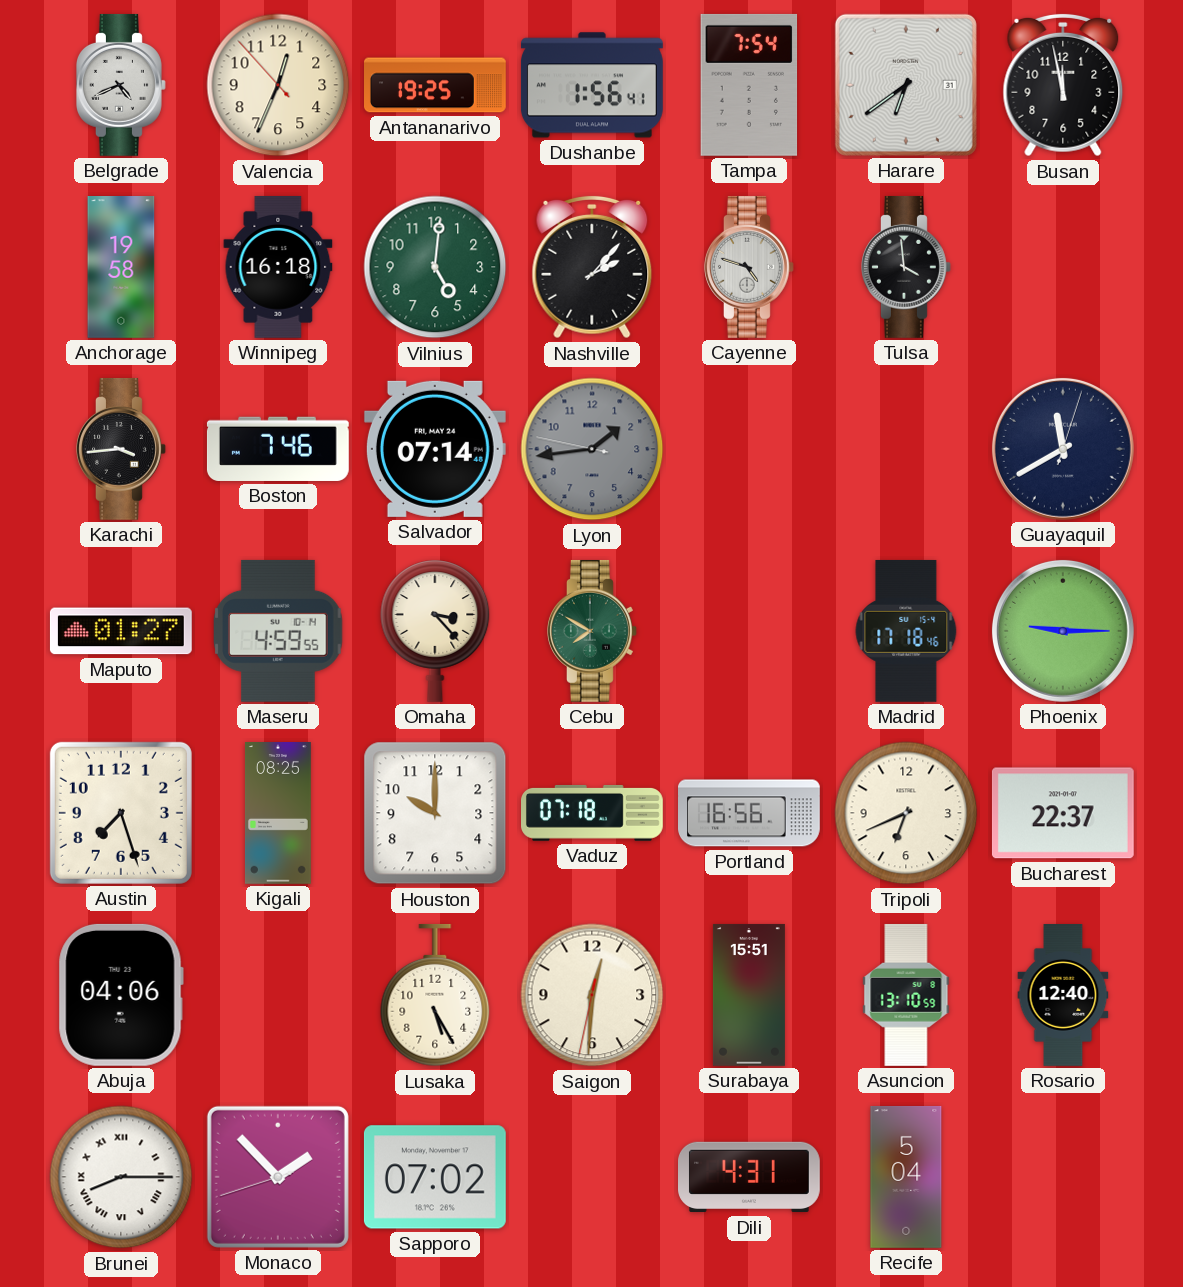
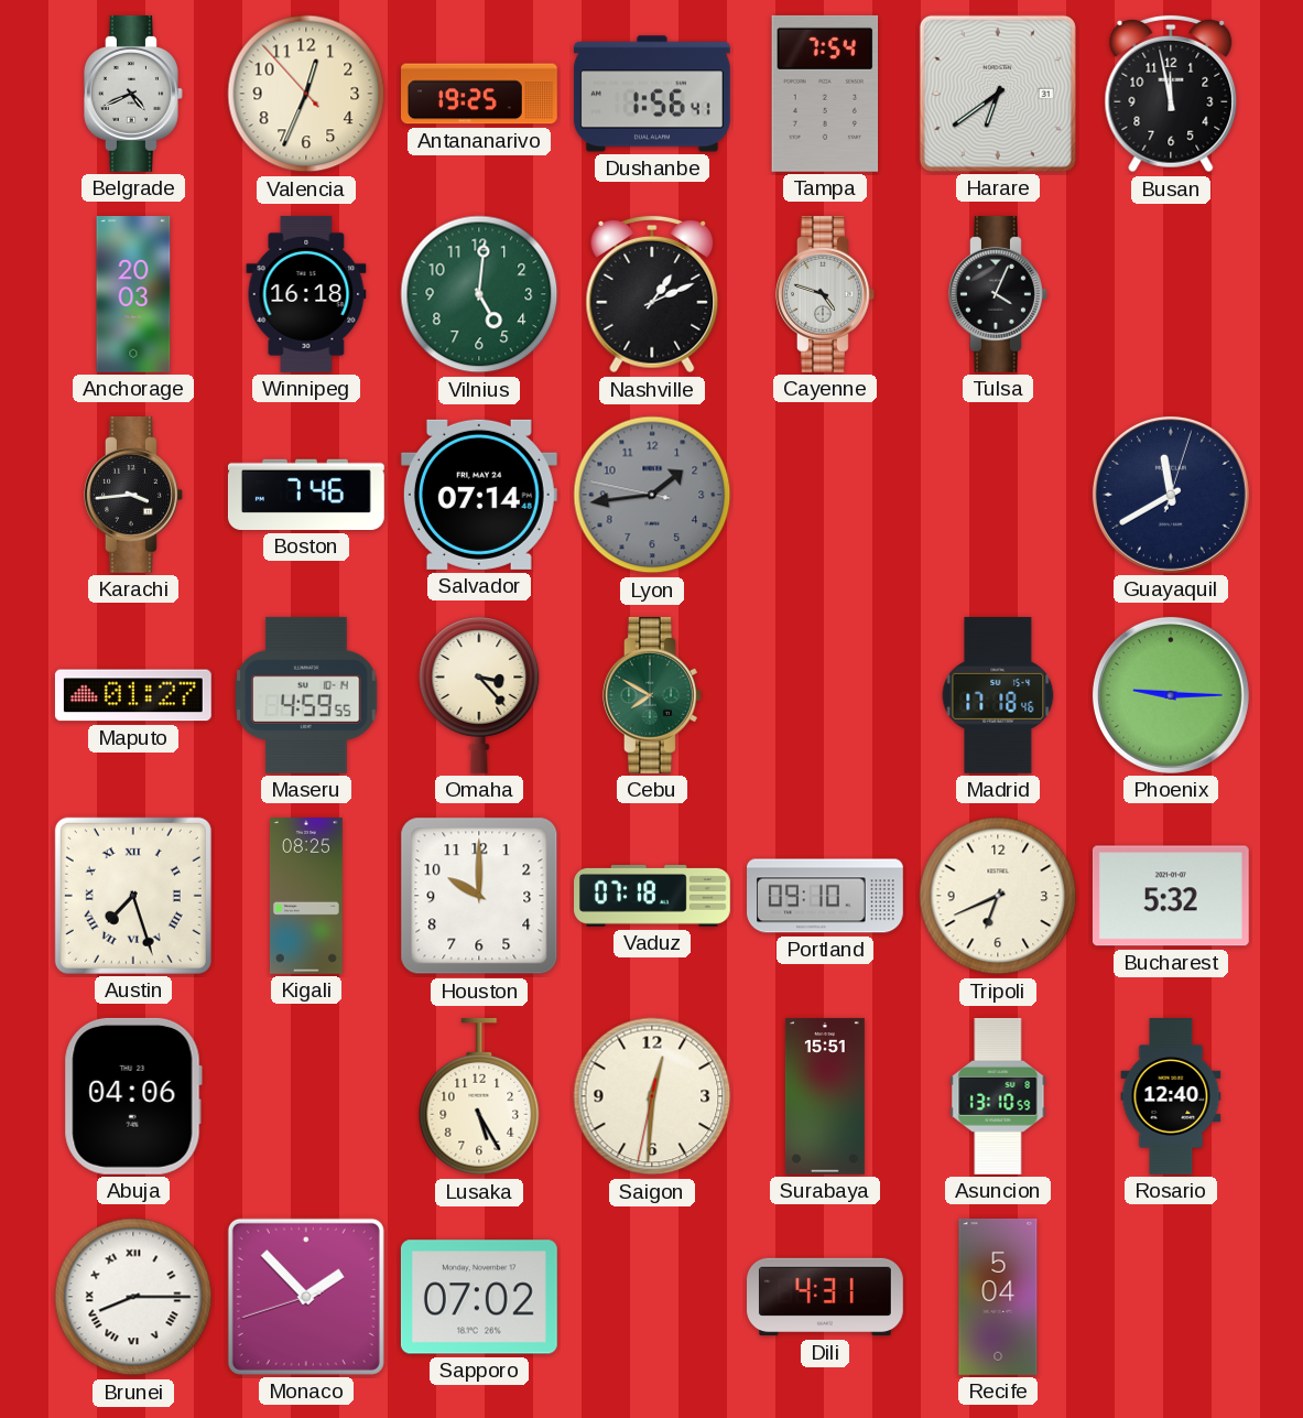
Anchorage: 19:58 -> 20:03
Nashville: 2:07 -> 1:11
Tulsa: 3:59 -> 4:04
Austin numerals: Arabic -> Roman
Portland: 16:56 -> 09:10
Bucharest: 22:37 -> 5:32
